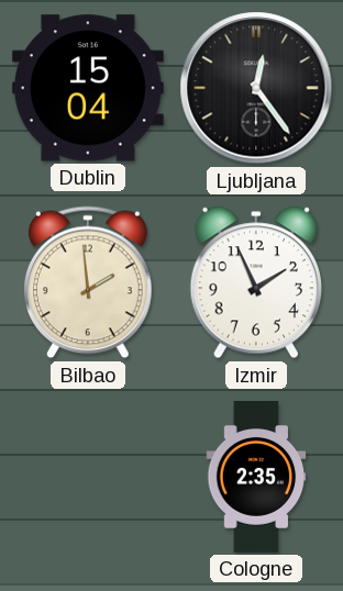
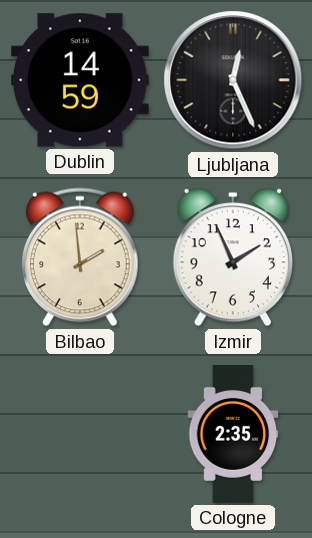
Dublin: 15:04 -> 14:59
Ljubljana: 12:24 -> 12:26
